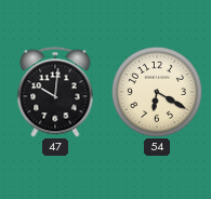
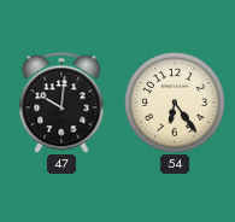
54: 6:20 -> 6:24
